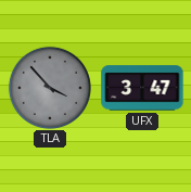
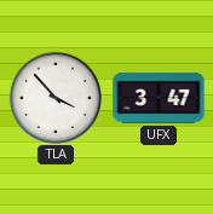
TLA dial: grey -> white
